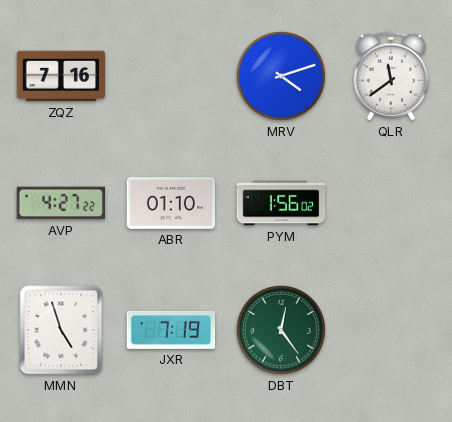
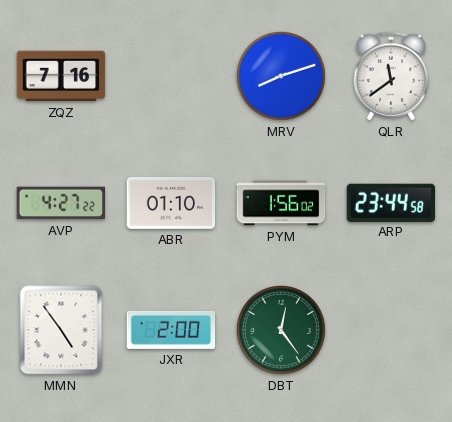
MRV: 4:12 -> 8:12
ARP: none -> 23:44
MMN: 4:57 -> 4:54
JXR: 7:19 -> 2:00
